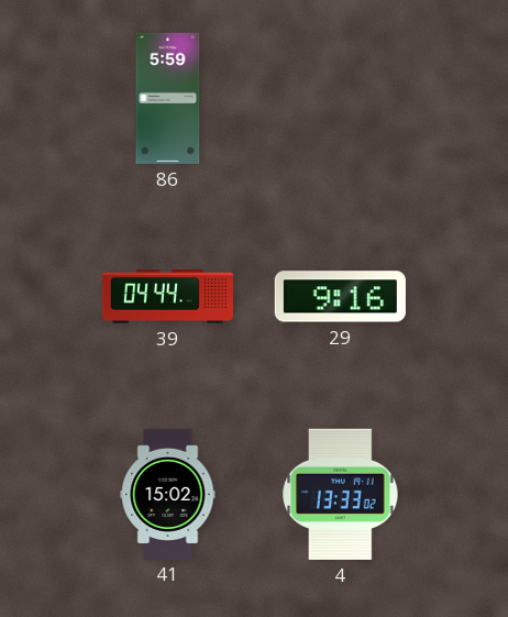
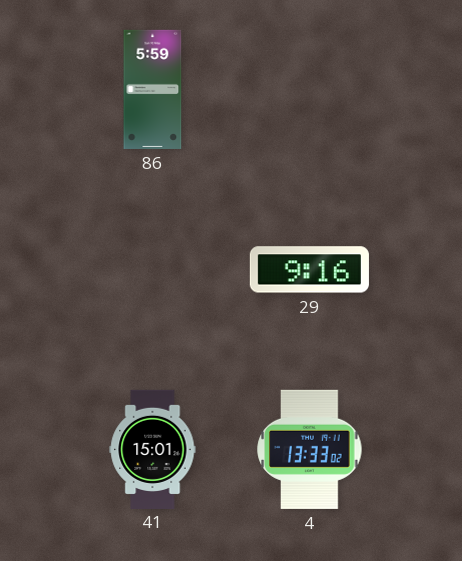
39: 04:44 -> none
41: 15:02 -> 15:01
